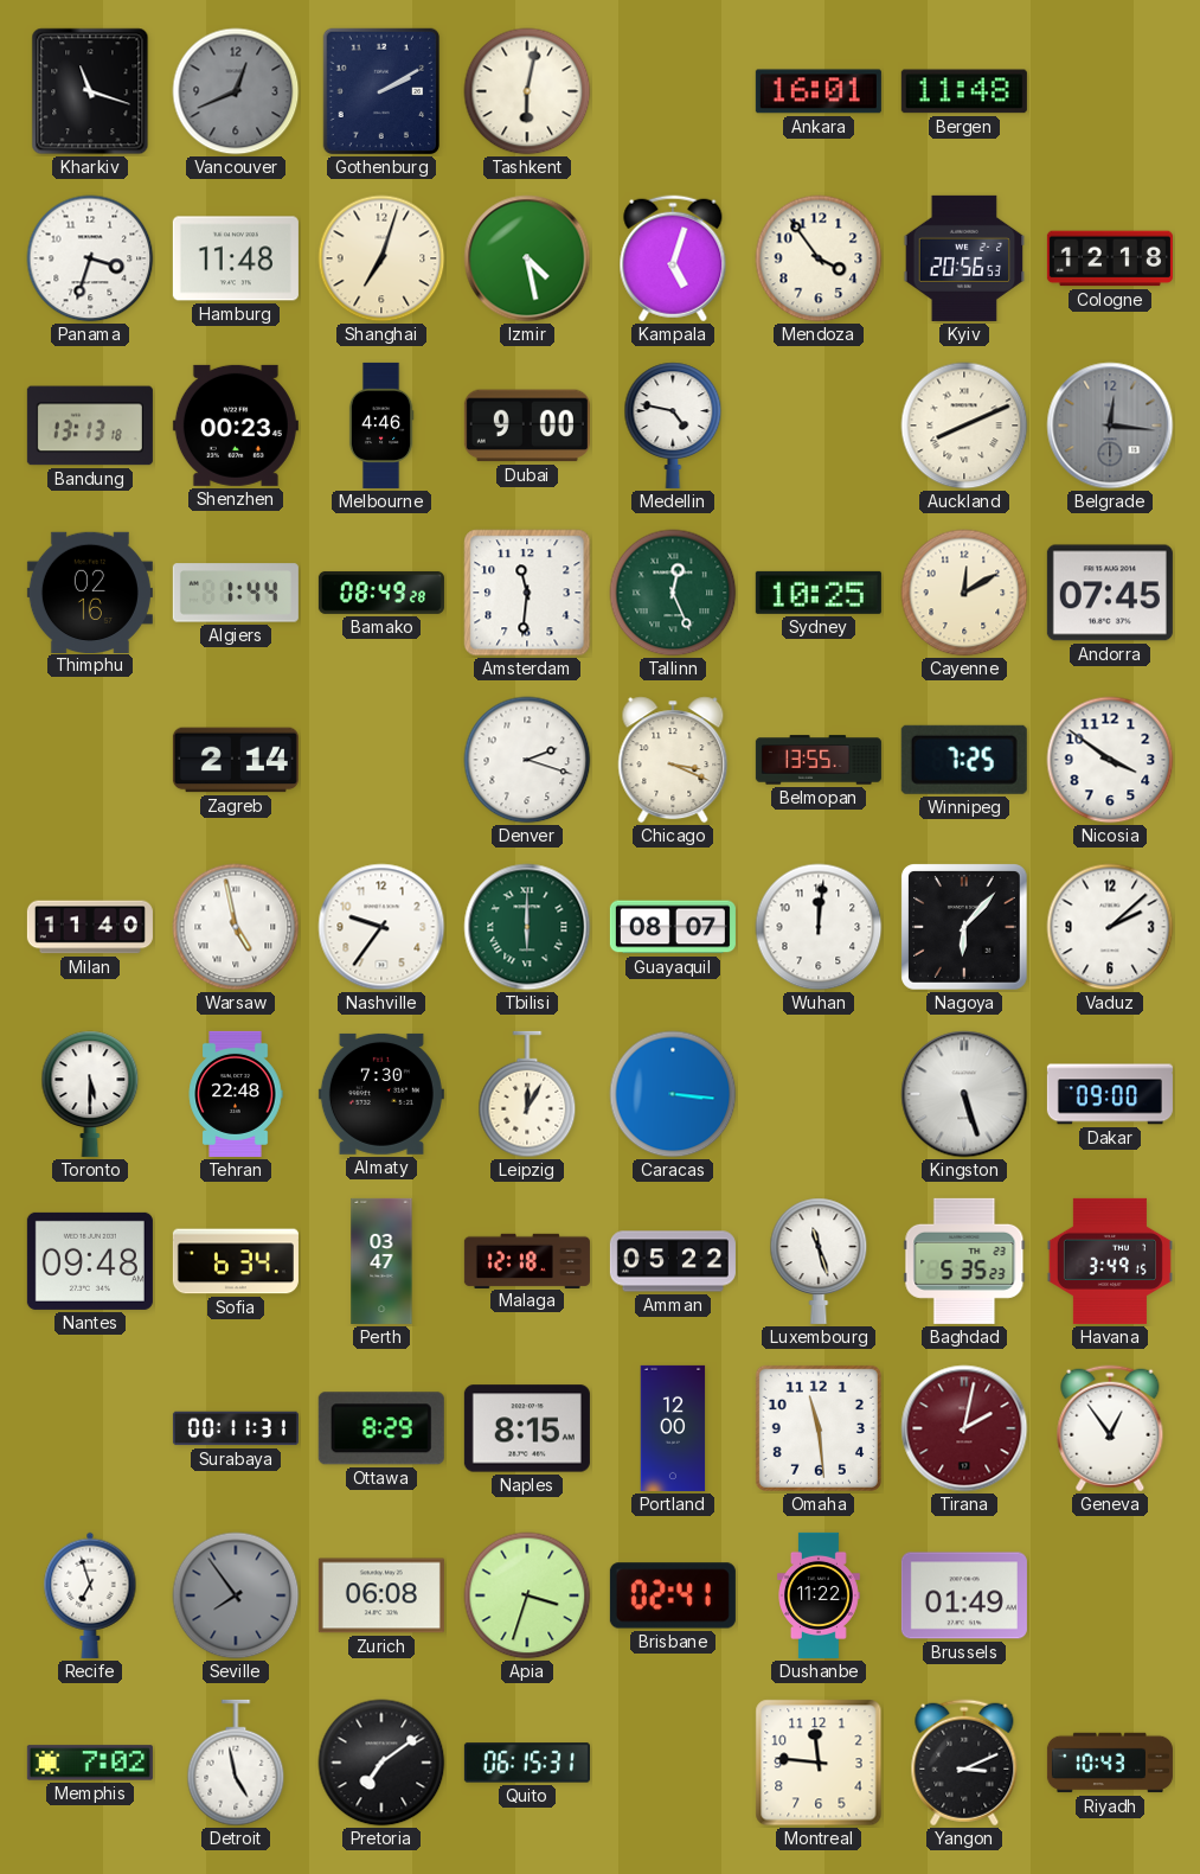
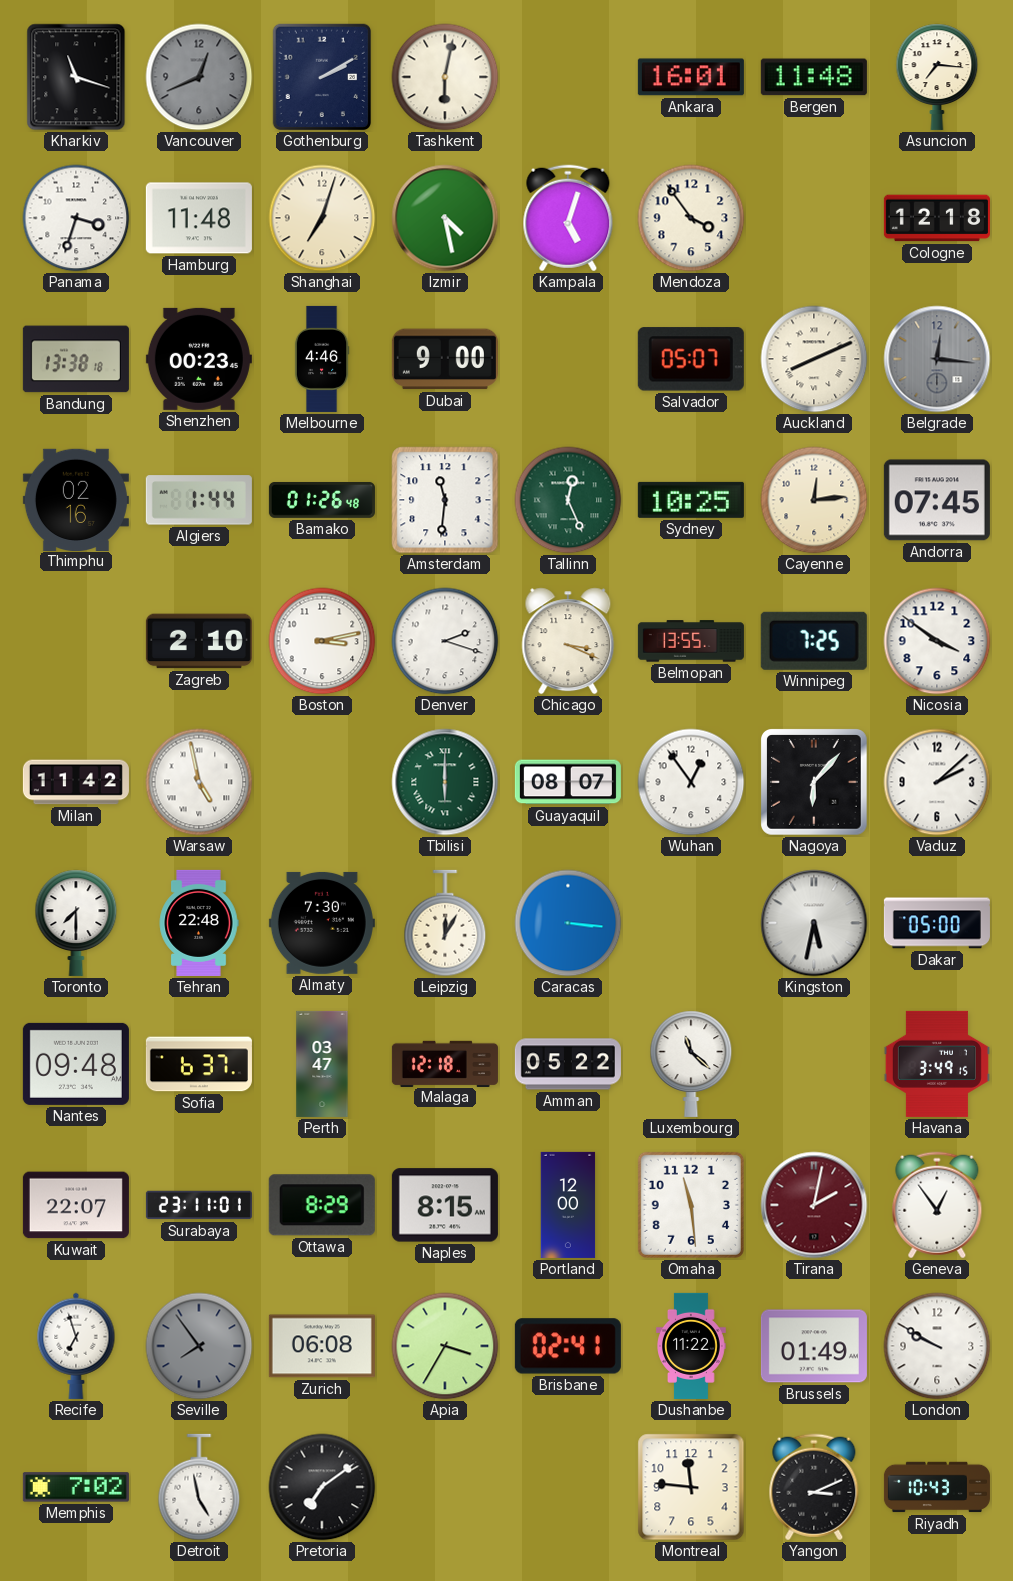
Asuncion: none -> 7:16
Kyiv: 20:56 -> none
Bandung: 13:13 -> 13:38
Medellin: 4:47 -> none
Salvador: none -> 05:07
Bamako: 08:49 -> 01:26
Cayenne: 12:10 -> 12:14
Zagreb: 2:14 -> 2:10
Boston: none -> 3:13
Milan: 11:40 -> 11:42
Nashville: 9:36 -> none
Wuhan: 12:01 -> 12:54
Toronto: 5:30 -> 7:30
Kingston: 5:27 -> 5:32
Dakar: 09:00 -> 05:00
Sofia: 6:34 -> 6:37
Luxembourg: 11:27 -> 11:22
Baghdad: 5:35 -> none
Kuwait: none -> 22:07
Surabaya: 00:11 -> 23:11
Apia: 3:33 -> 3:35
London: none -> 9:50
Quito: 06:15 -> none
